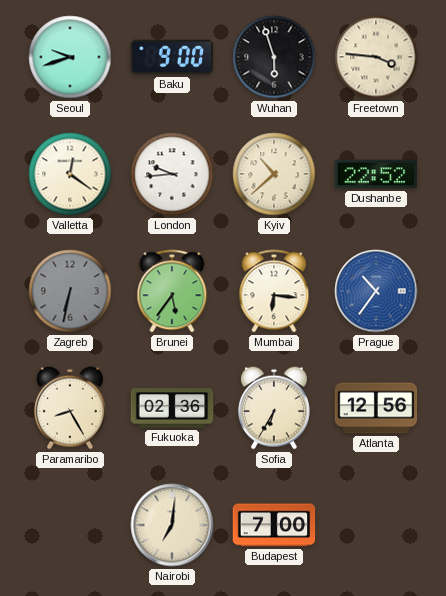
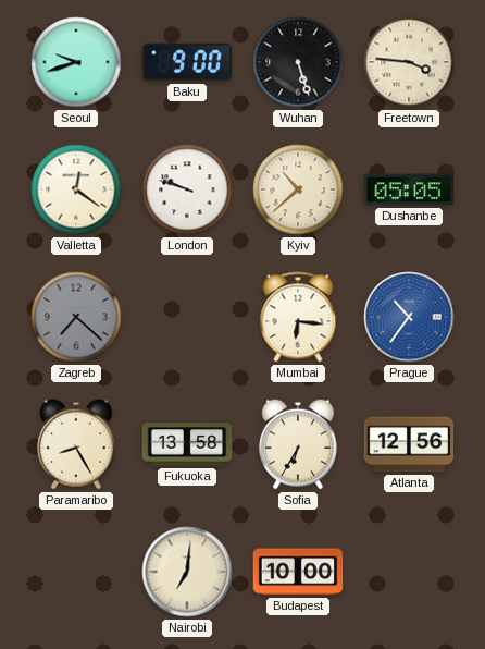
Wuhan: 5:57 -> 5:27
London: 9:44 -> 9:48
Dushanbe: 22:52 -> 05:05
Zagreb: 6:32 -> 7:22
Brunei: 5:36 -> none
Fukuoka: 02:36 -> 13:58
Budapest: 7:00 -> 10:00
